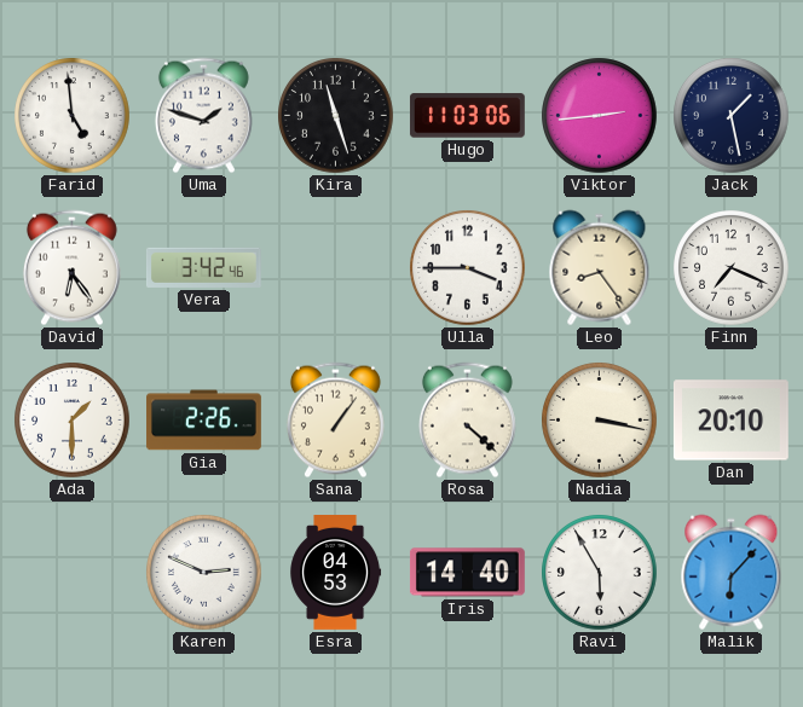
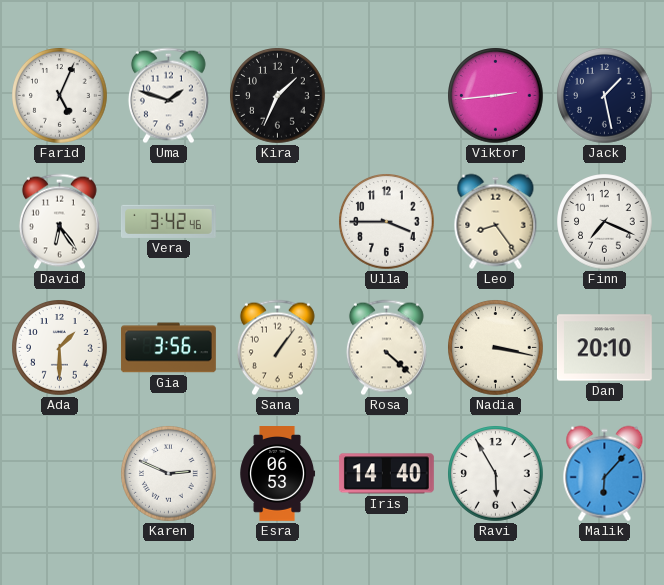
Farid: 4:59 -> 5:04
Kira: 11:27 -> 1:34
Hugo: 11:03 -> none
Gia: 2:26 -> 3:56
Esra: 04:53 -> 06:53
